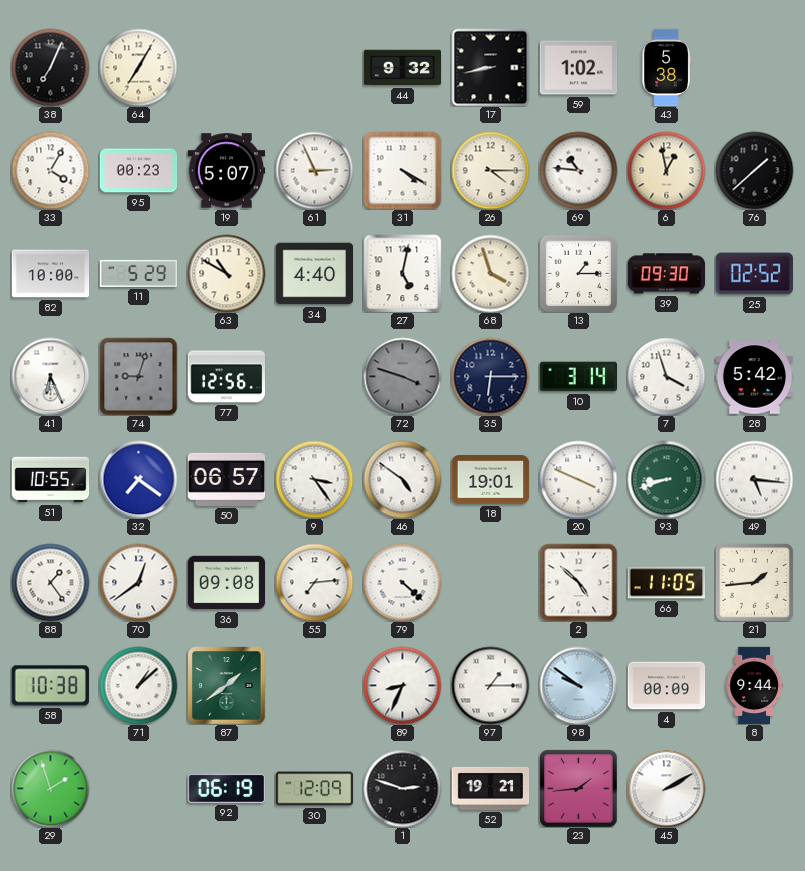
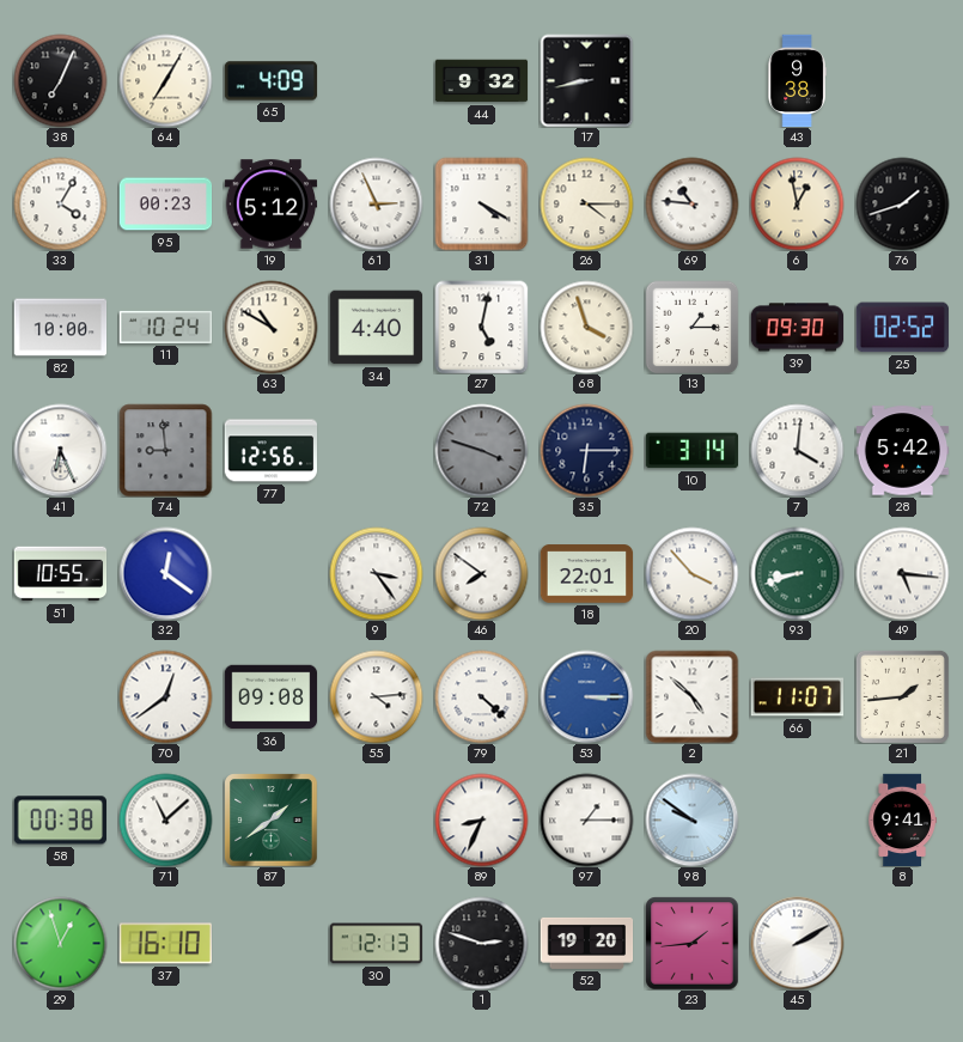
65: none -> 4:09
59: 1:02 -> none
43: 5:38 -> 9:38
19: 5:07 -> 5:12
76: 1:38 -> 1:42
11: 5:29 -> 10:24
74: 9:03 -> 8:59
7: 3:57 -> 4:01
32: 7:21 -> 12:21
50: 06:57 -> none
46: 4:51 -> 7:51
18: 19:01 -> 22:01
20: 3:49 -> 3:53
88: 1:24 -> none
55: 7:14 -> 4:14
53: none -> 3:15
66: 11:05 -> 11:07
58: 10:38 -> 00:38
71: 1:08 -> 11:08
4: 00:09 -> none
8: 9:44 -> 9:41
29: 1:57 -> 12:57
37: none -> 16:10
92: 06:19 -> none
30: 12:09 -> 12:13
52: 19:21 -> 19:20
